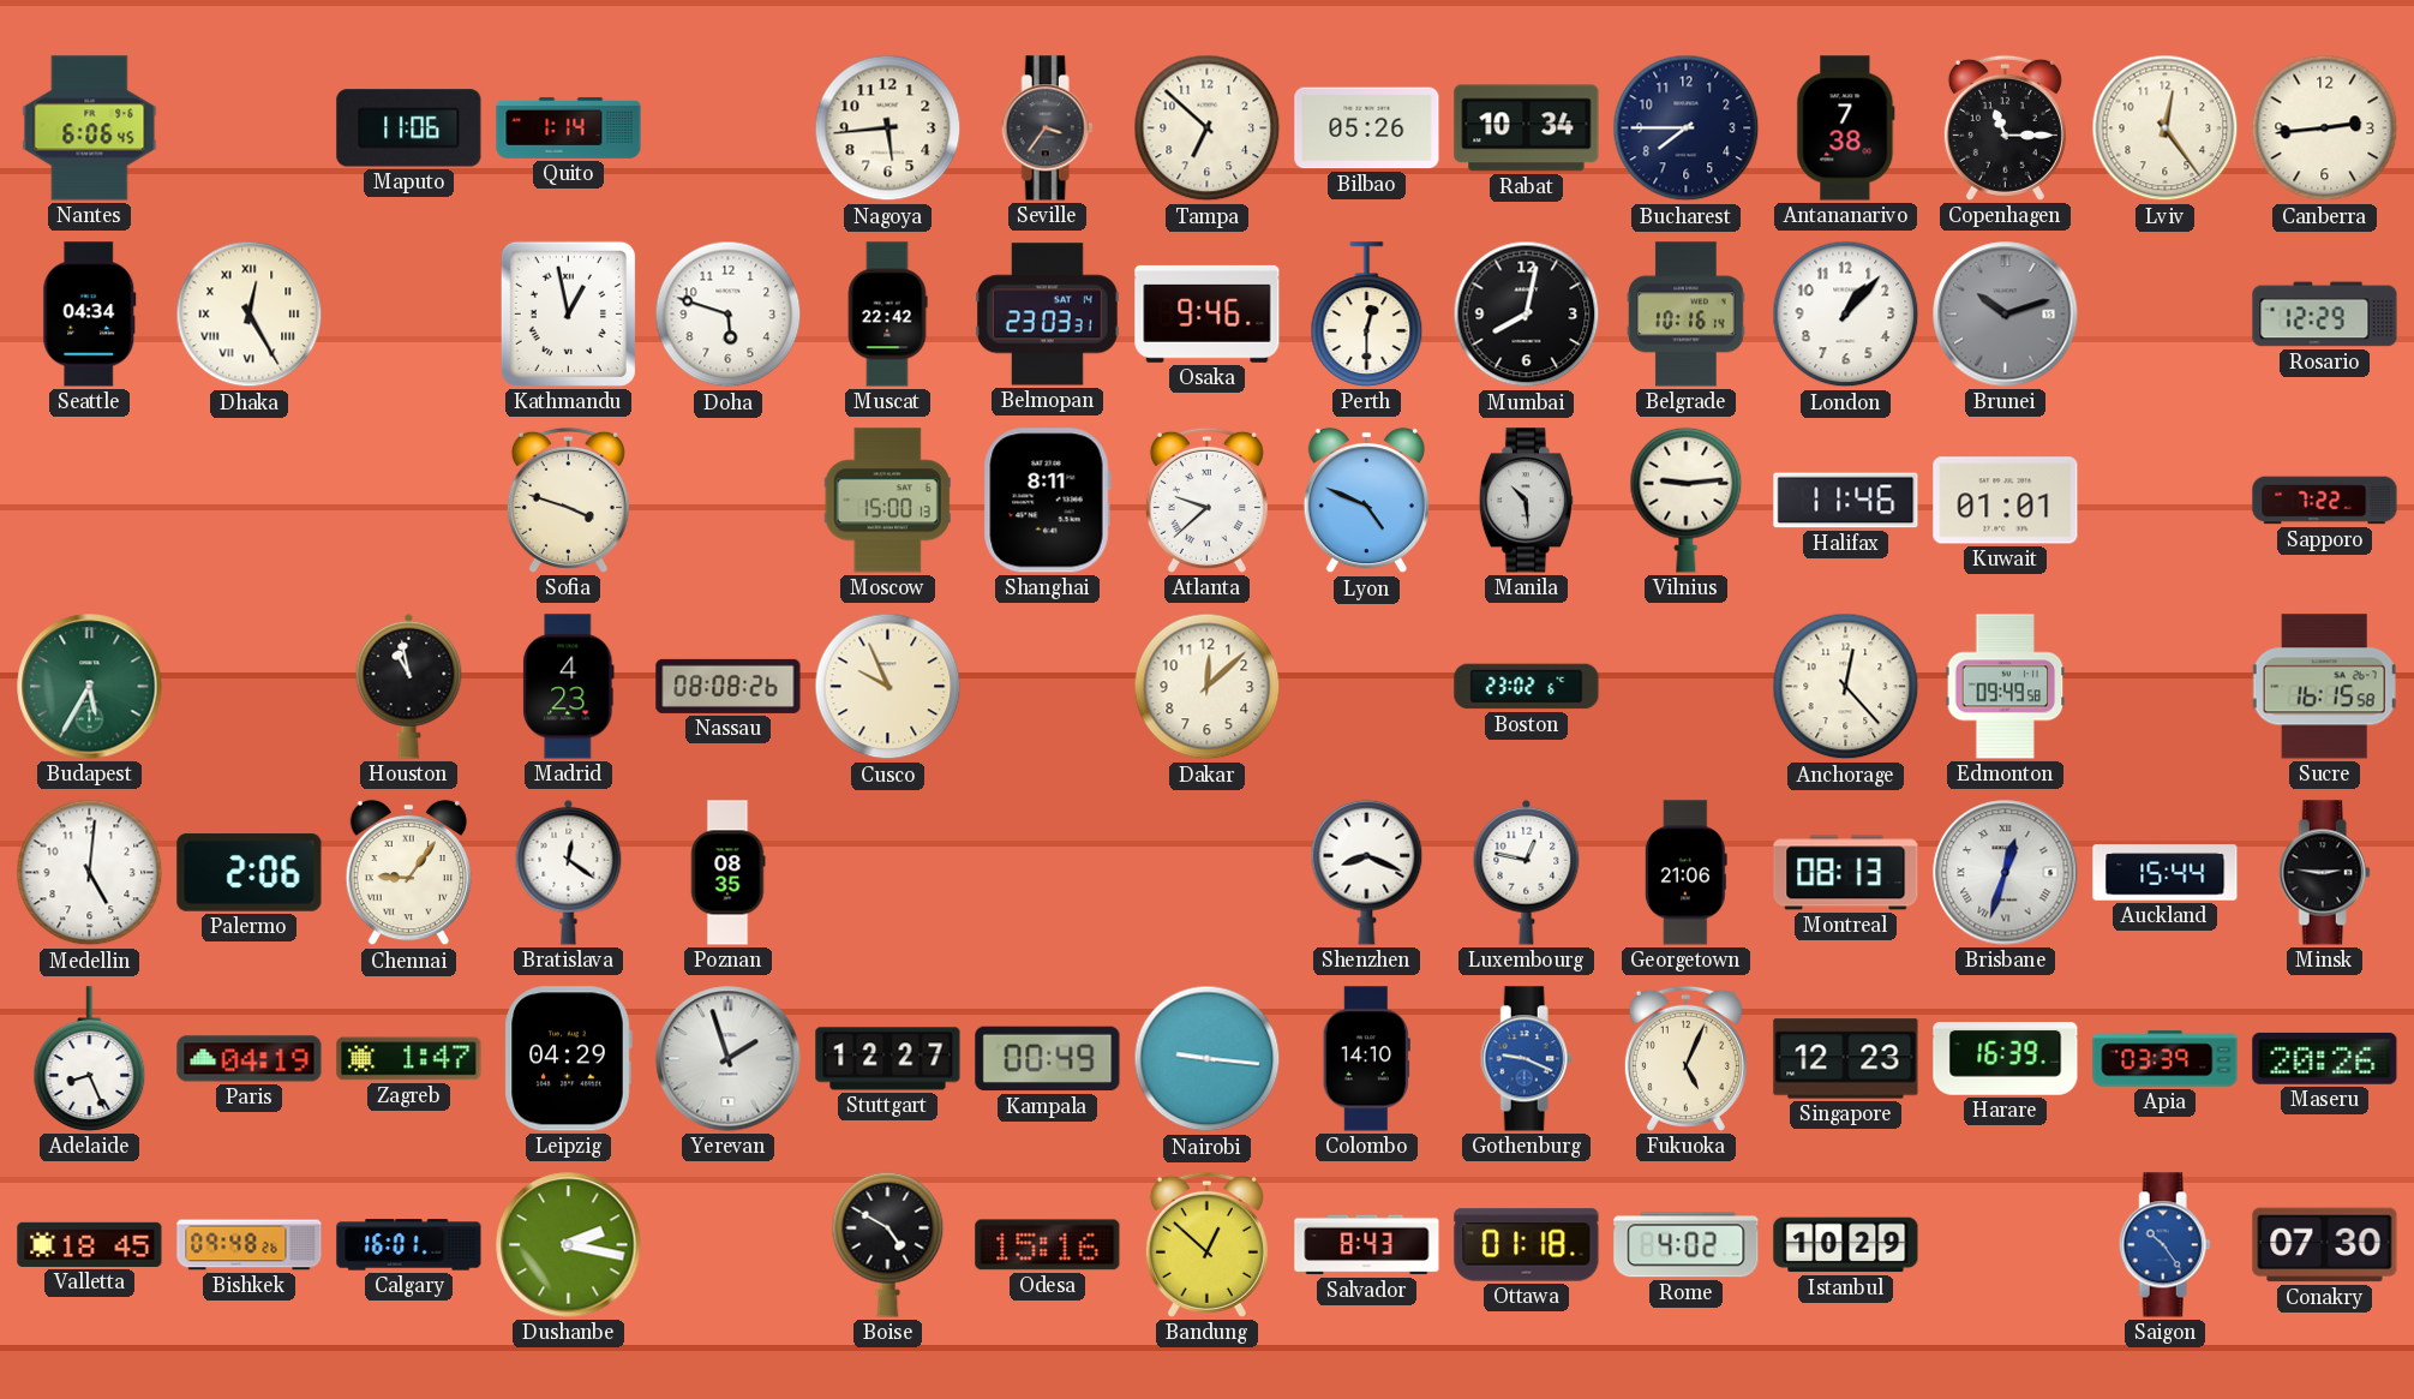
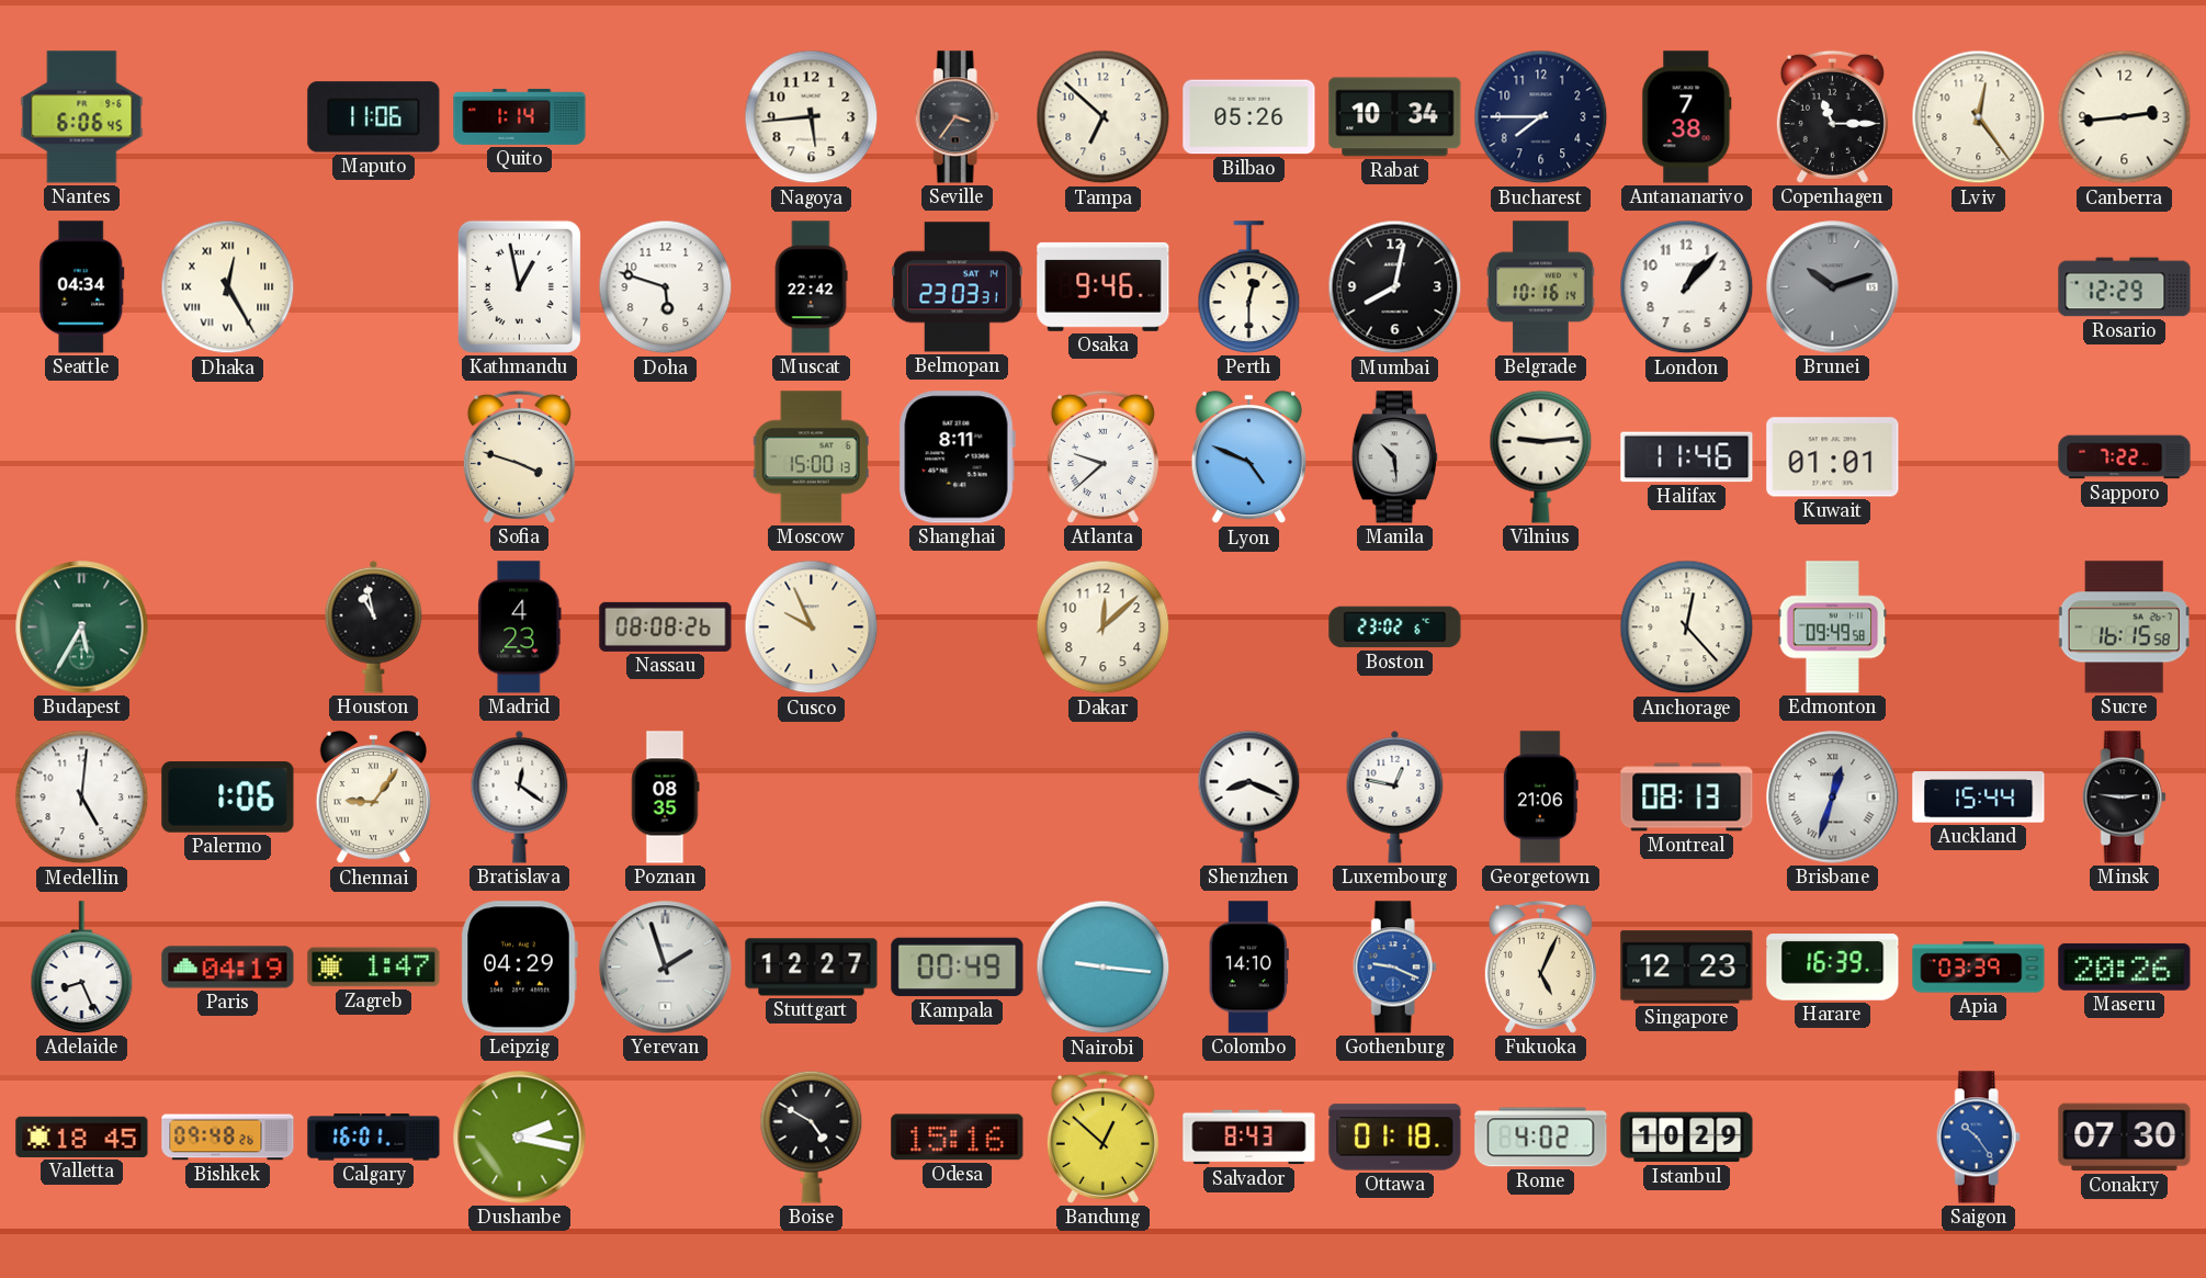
Palermo: 2:06 -> 1:06
